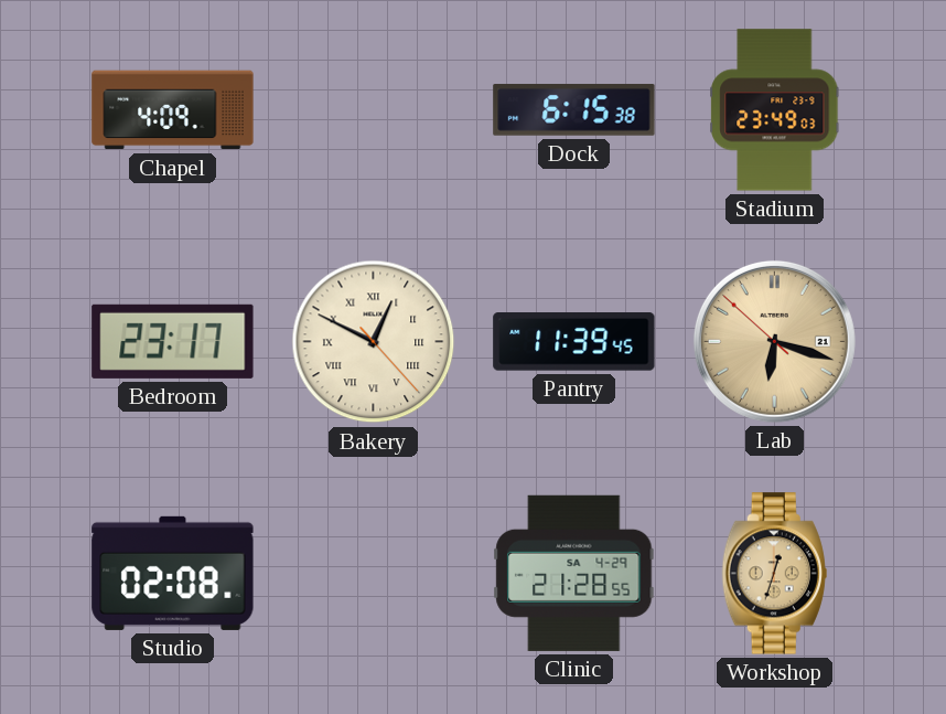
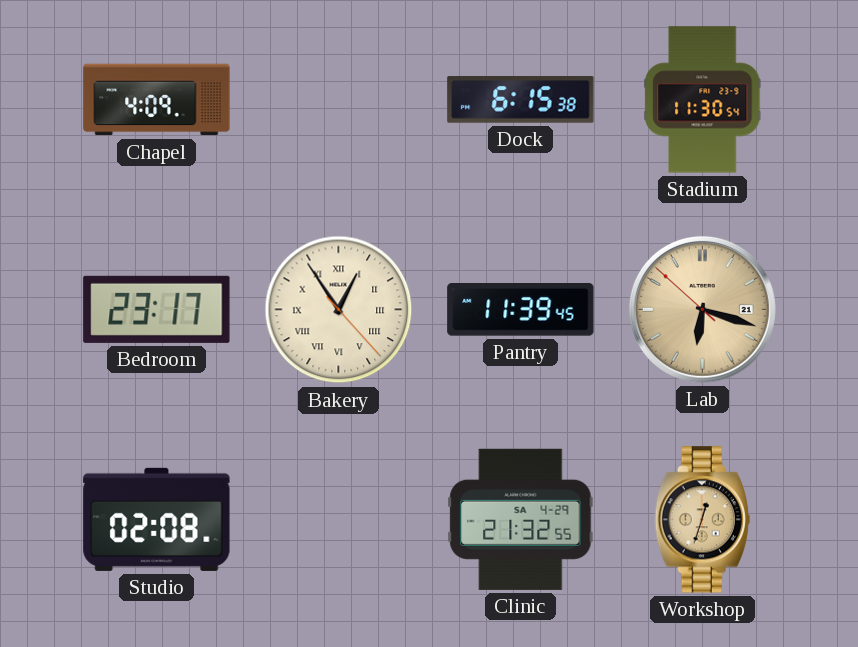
Stadium: 23:49 -> 11:30
Bakery: 12:49 -> 12:54
Clinic: 21:28 -> 21:32
